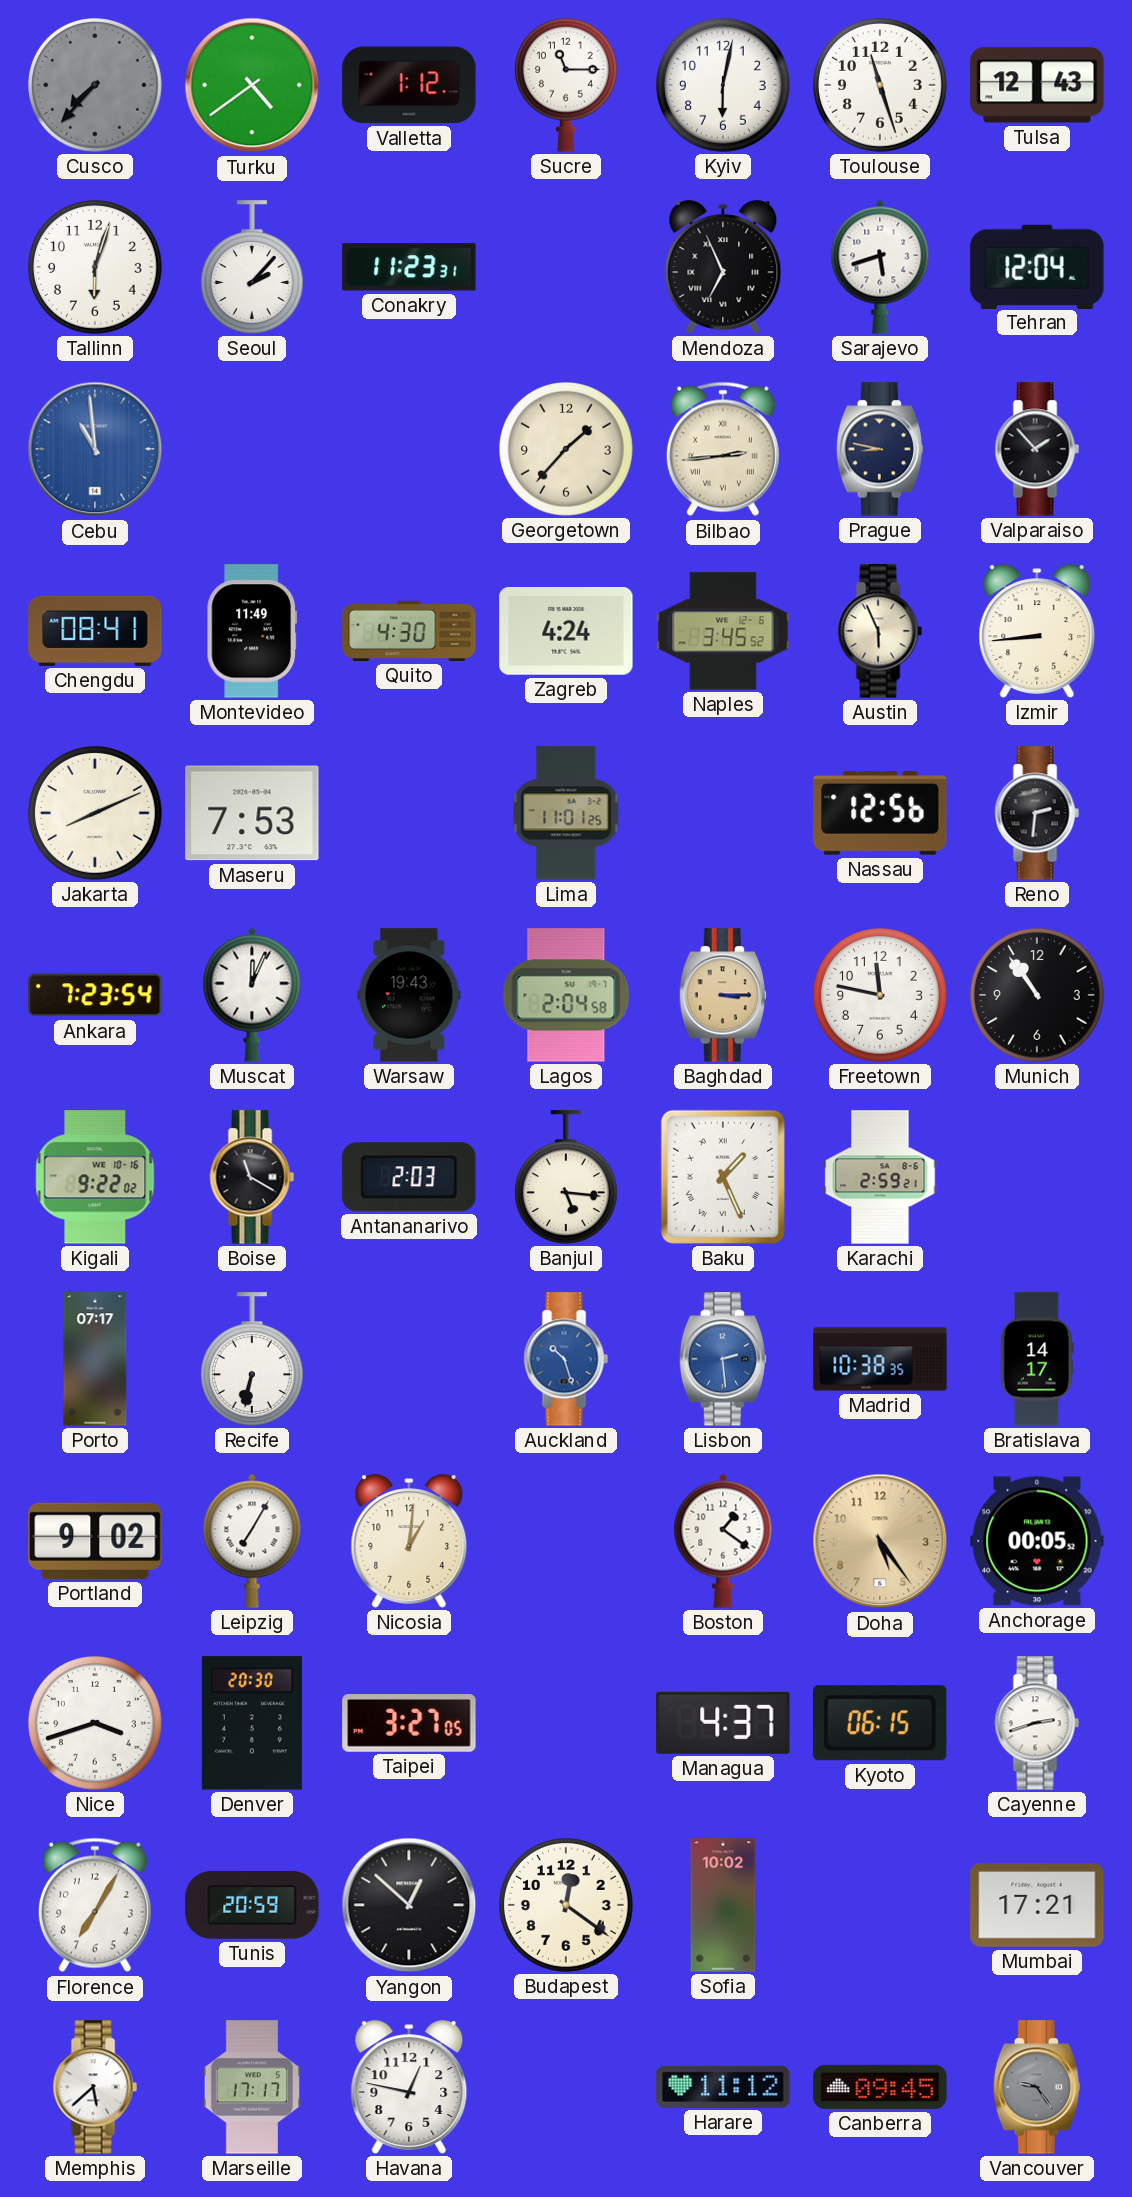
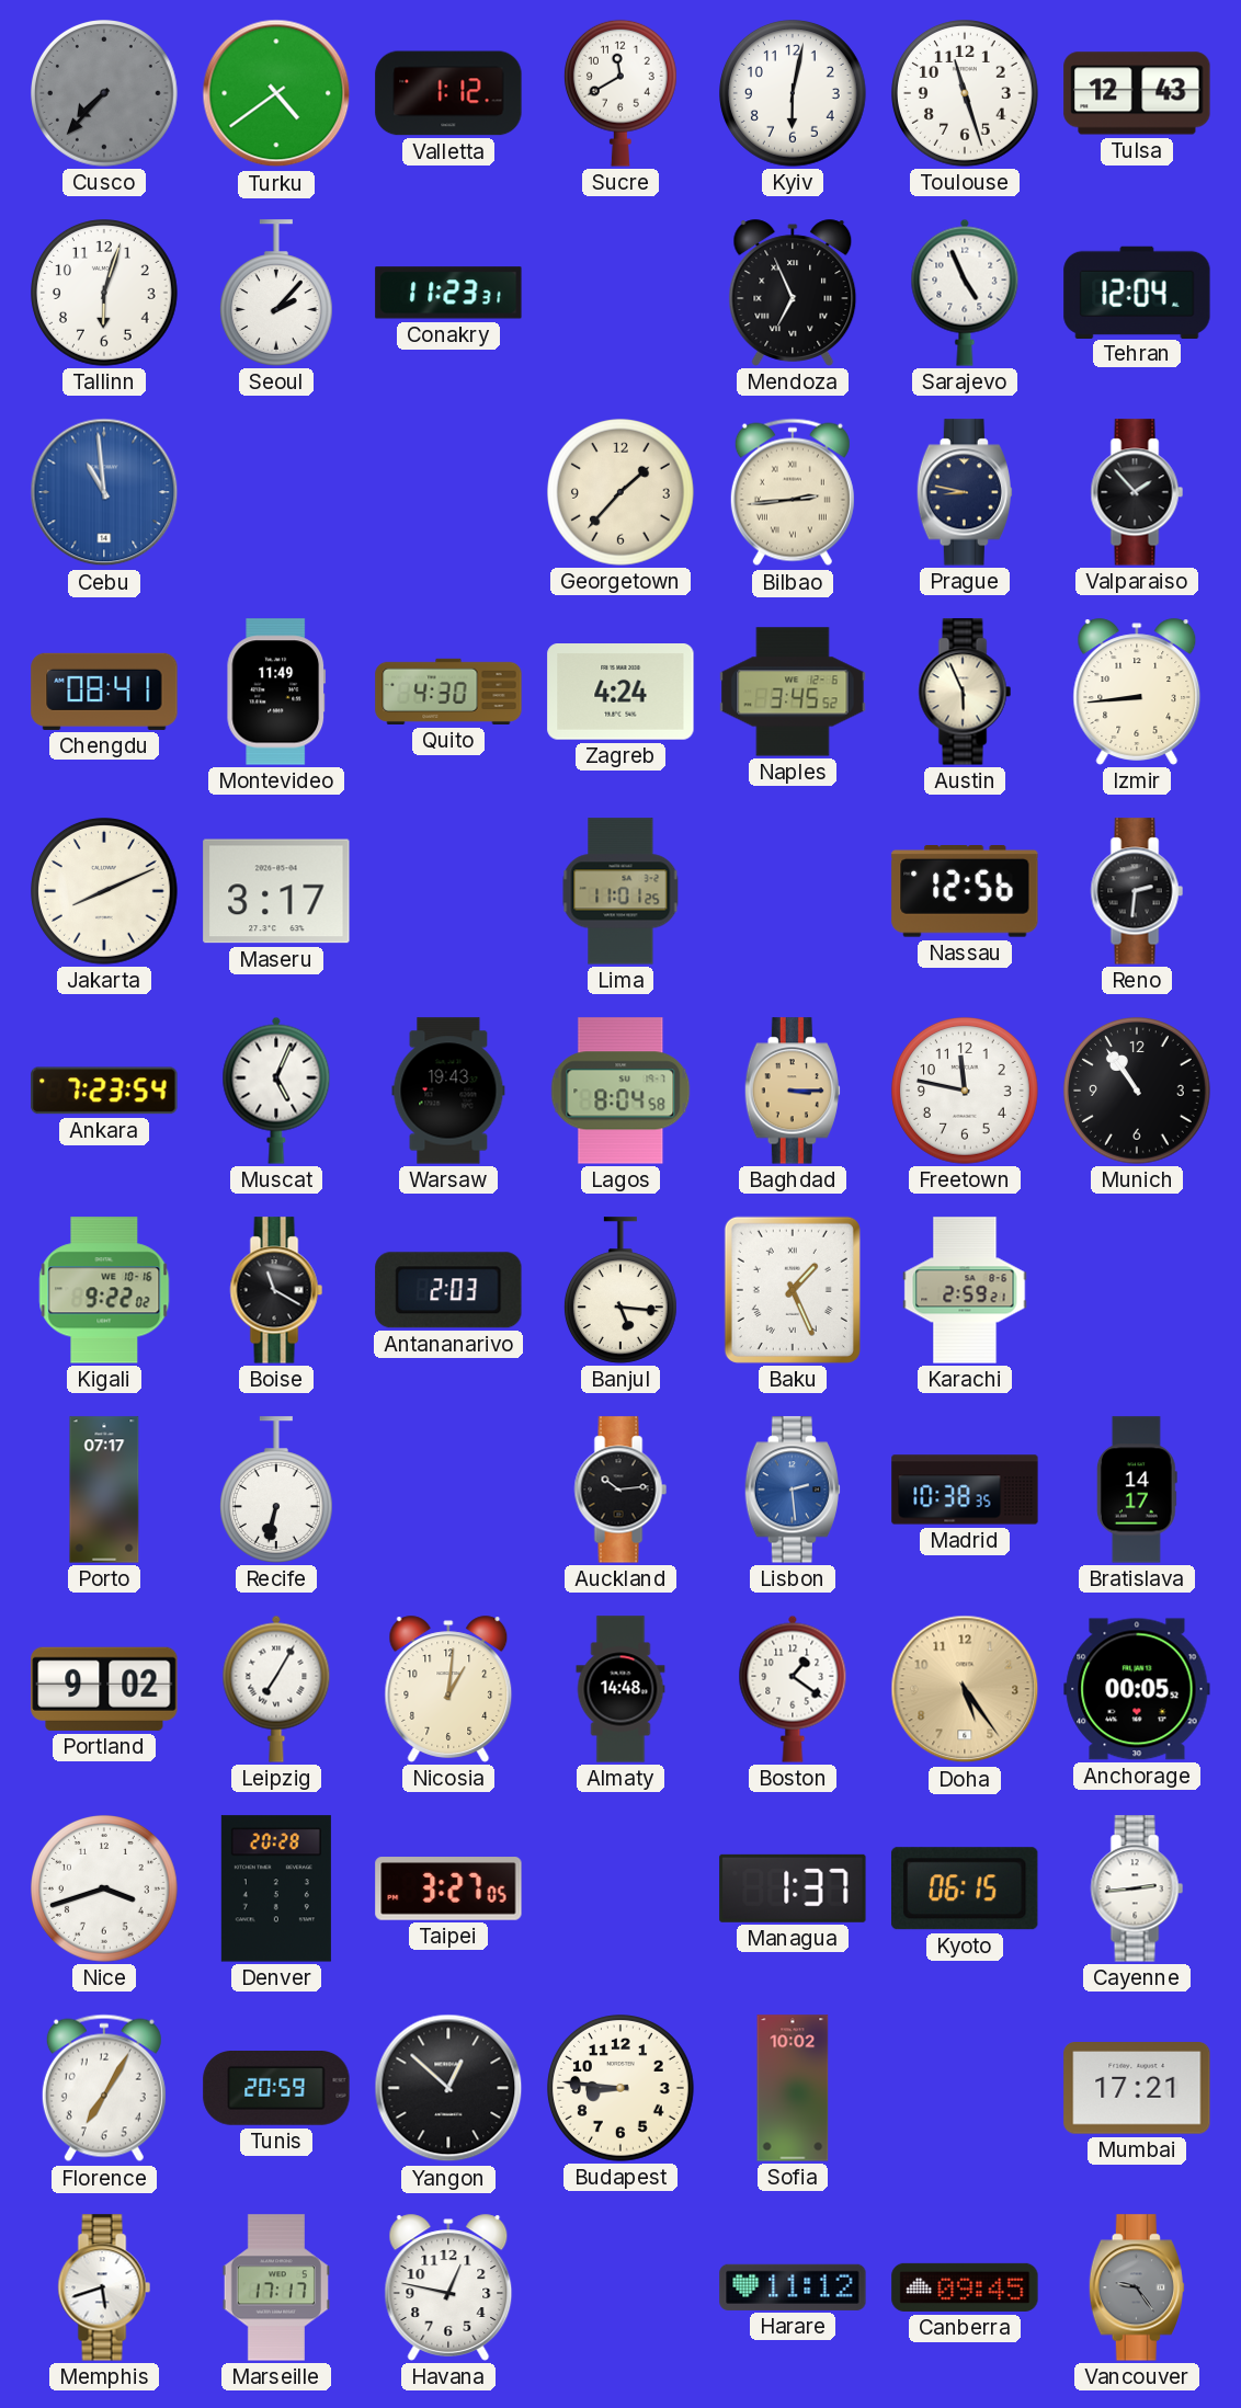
Sucre: 11:15 -> 11:40
Sarajevo: 5:42 -> 4:56
Maseru: 7:53 -> 3:17
Muscat: 12:04 -> 5:04
Lagos: 2:04 -> 8:04
Auckland: 10:27 -> 10:14
Auckland dial: blue -> black
Almaty: none -> 14:48
Denver: 20:30 -> 20:28
Managua: 4:37 -> 1:37
Cayenne: 2:42 -> 2:44
Budapest: 12:21 -> 8:46
Memphis: 5:38 -> 5:42
